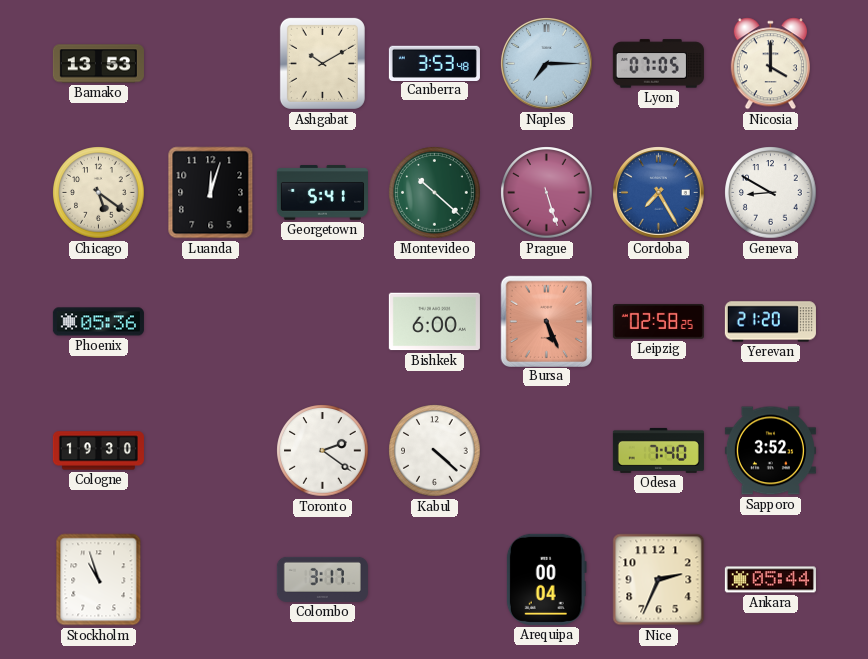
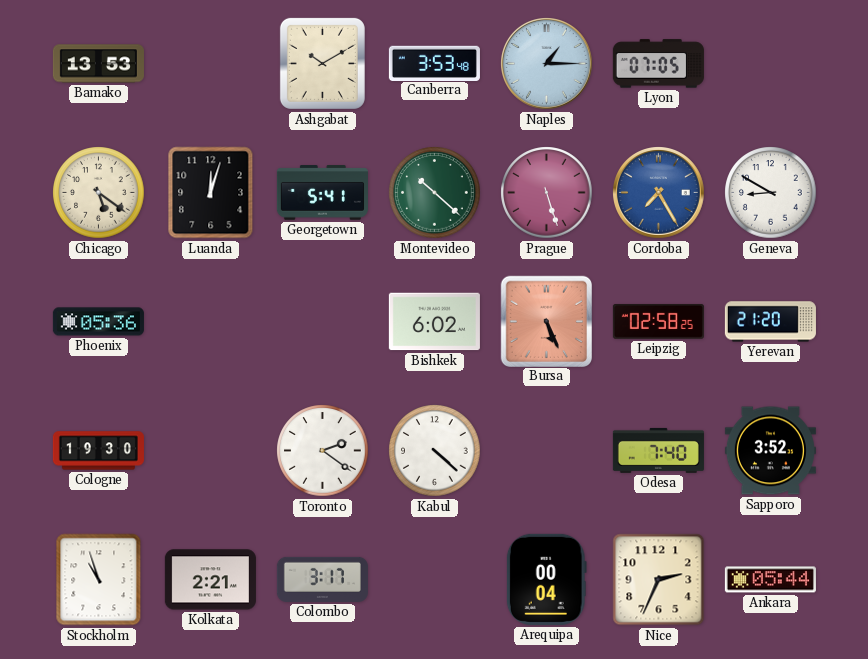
Naples: 7:15 -> 1:15
Nicosia: 4:00 -> none
Bishkek: 6:00 -> 6:02
Kolkata: none -> 2:21
